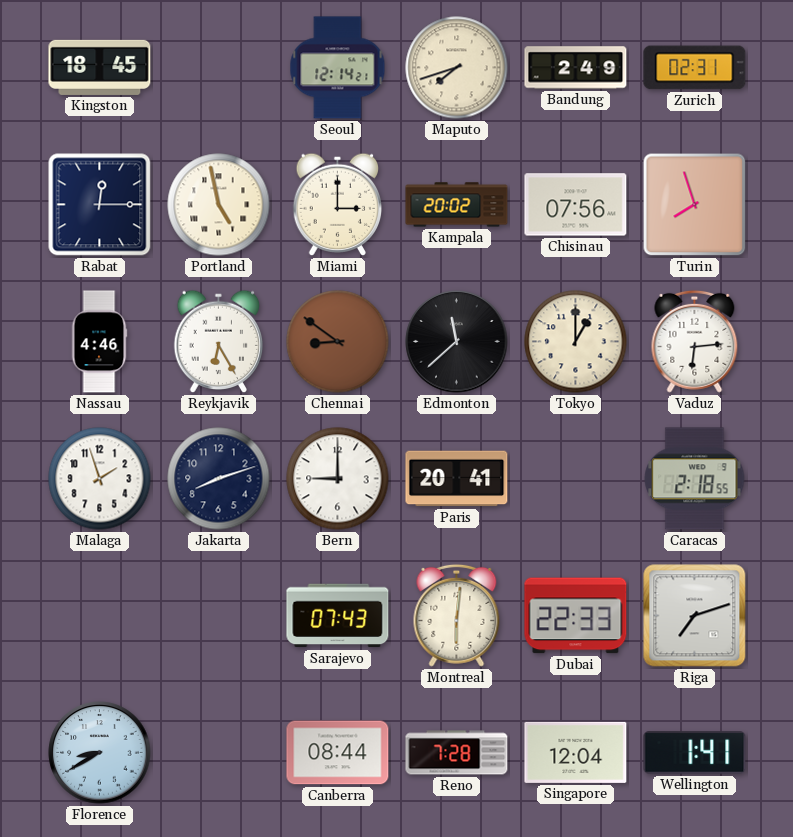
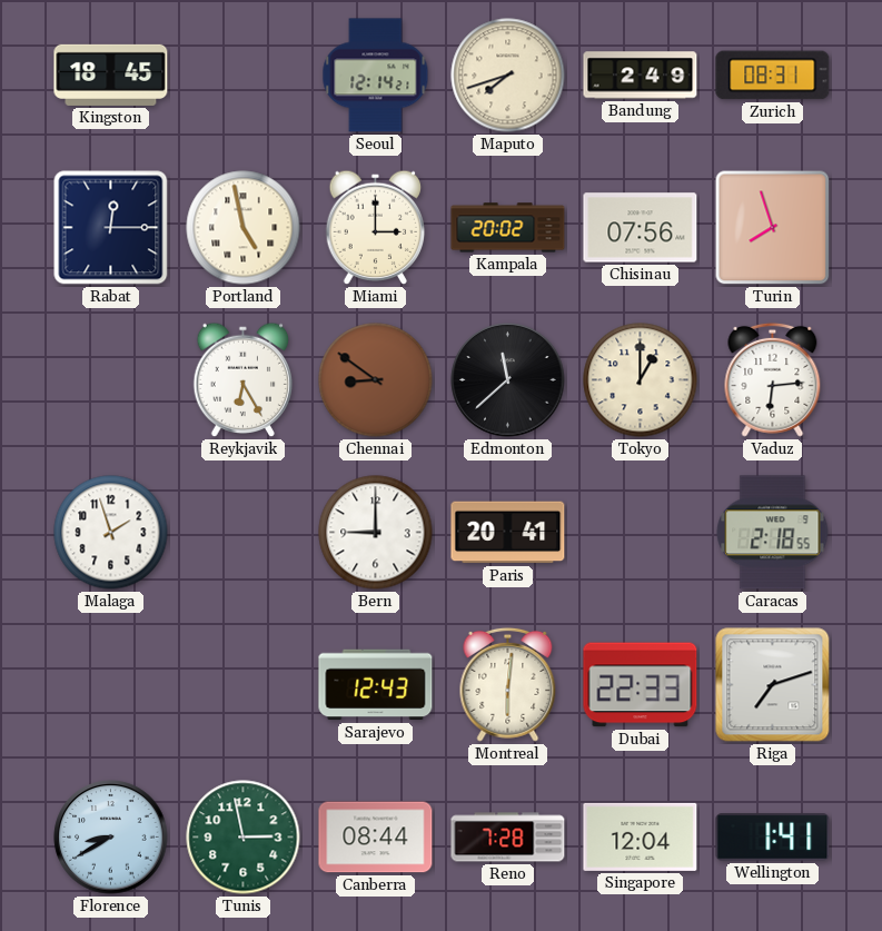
Zurich: 02:31 -> 08:31
Nassau: 4:46 -> none
Jakarta: 8:12 -> none
Sarajevo: 07:43 -> 12:43
Tunis: none -> 2:58
